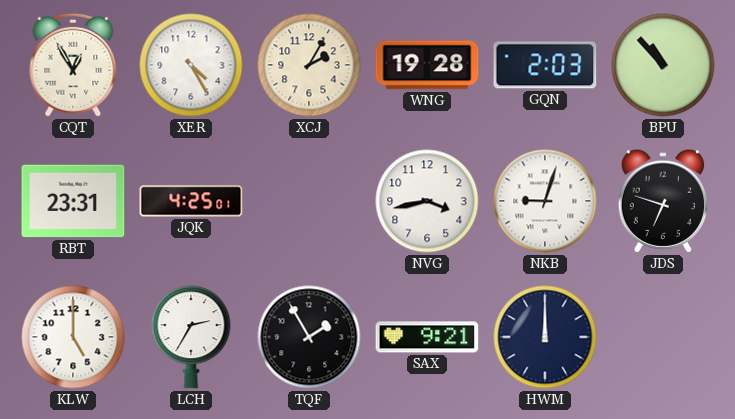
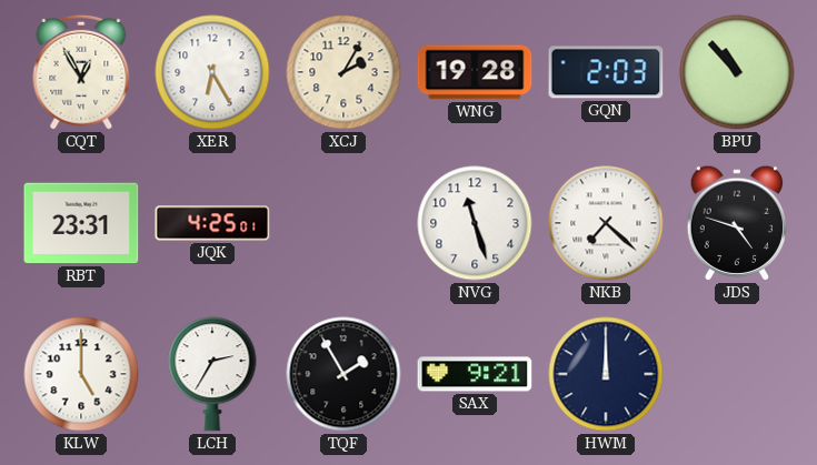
XER: 4:25 -> 6:25
NVG: 3:43 -> 11:27
NKB: 9:03 -> 7:22
JDS: 6:48 -> 4:48
